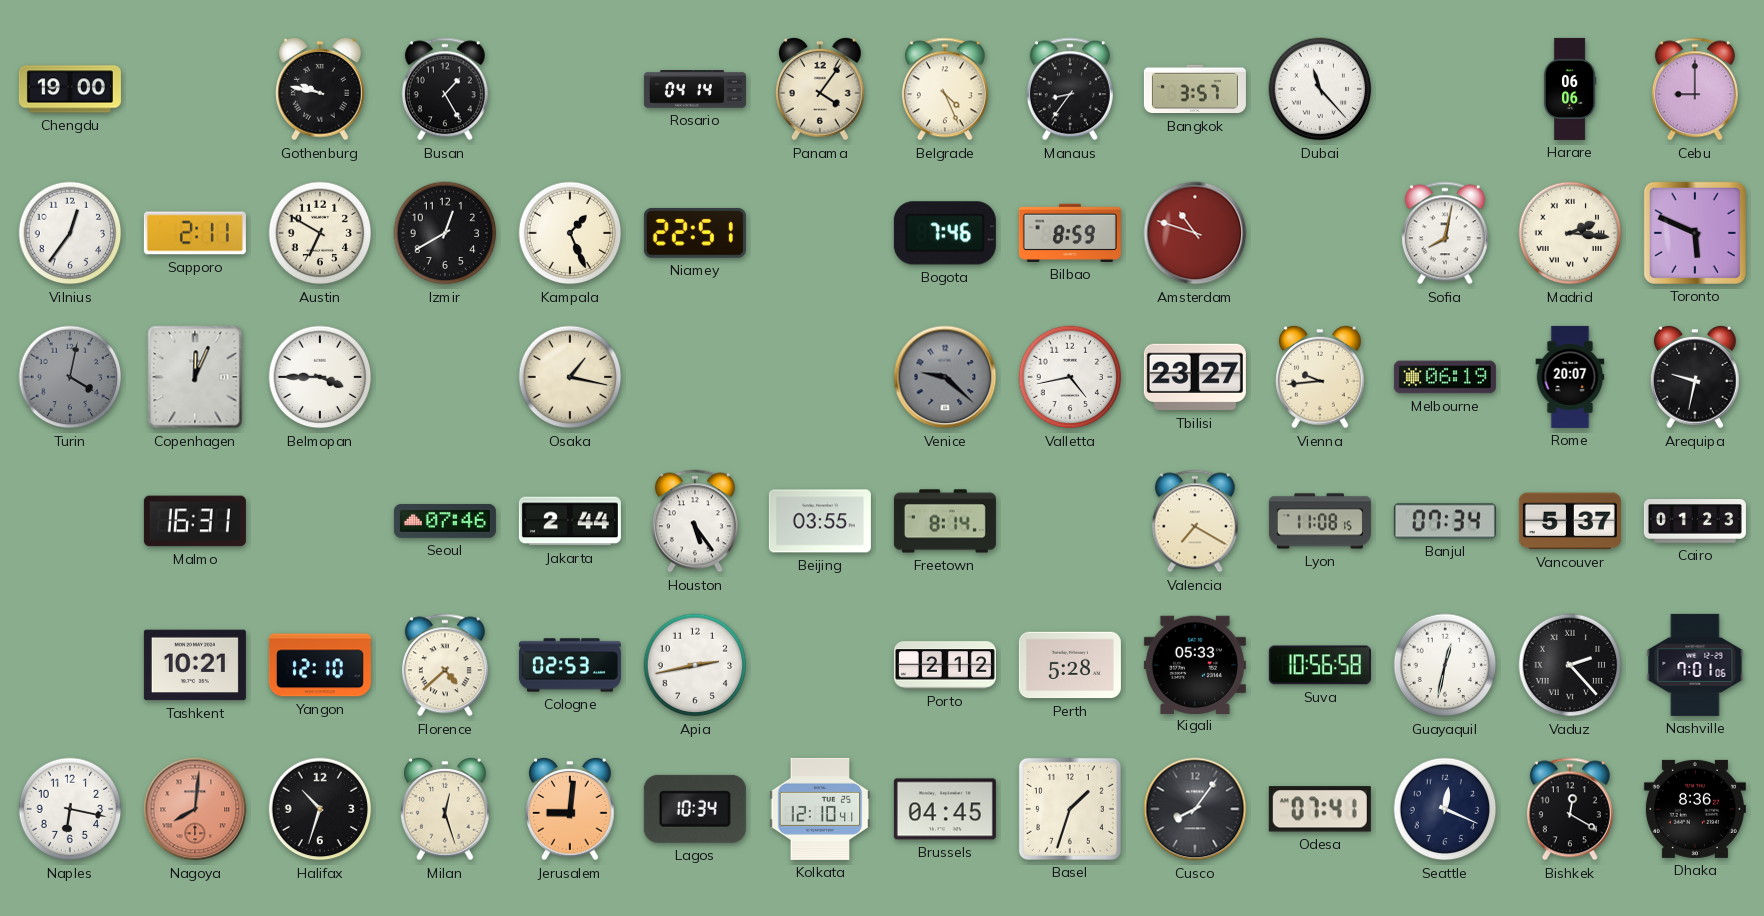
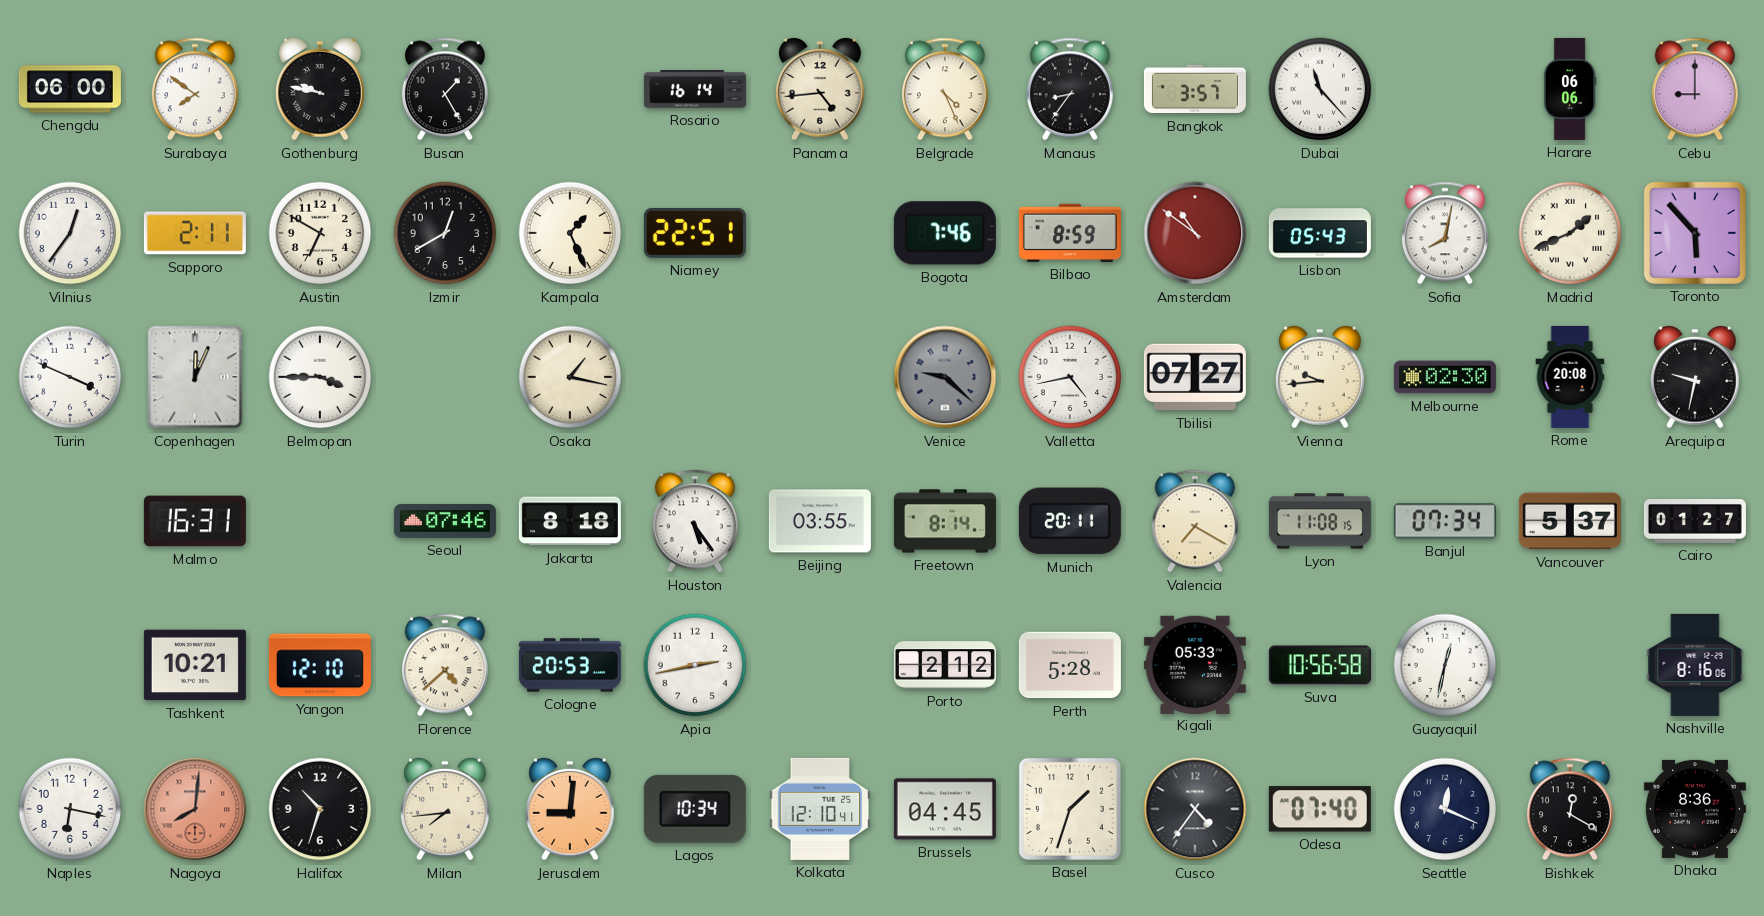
Chengdu: 19:00 -> 06:00
Surabaya: none -> 7:51
Rosario: 04:14 -> 16:14
Panama: 4:06 -> 4:44
Amsterdam: 10:48 -> 10:51
Lisbon: none -> 05:43
Madrid: 2:16 -> 1:41
Toronto: 5:49 -> 5:53
Turin: 4:02 -> 3:49
Turin dial: grey -> white
Tbilisi: 23:27 -> 07:27
Melbourne: 06:19 -> 02:30
Rome: 20:07 -> 20:08
Jakarta: 2:44 -> 8:18
Munich: none -> 20:11
Cairo: 01:23 -> 01:27
Cologne: 02:53 -> 20:53
Vaduz: 2:23 -> none
Nashville: 7:01 -> 8:16
Milan: 12:27 -> 7:44
Cusco: 8:06 -> 4:36
Odesa: 07:41 -> 07:40
